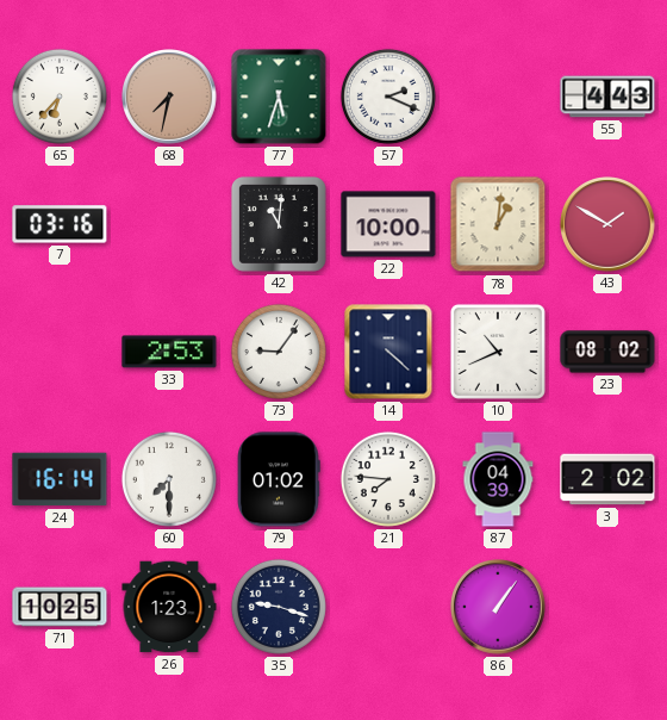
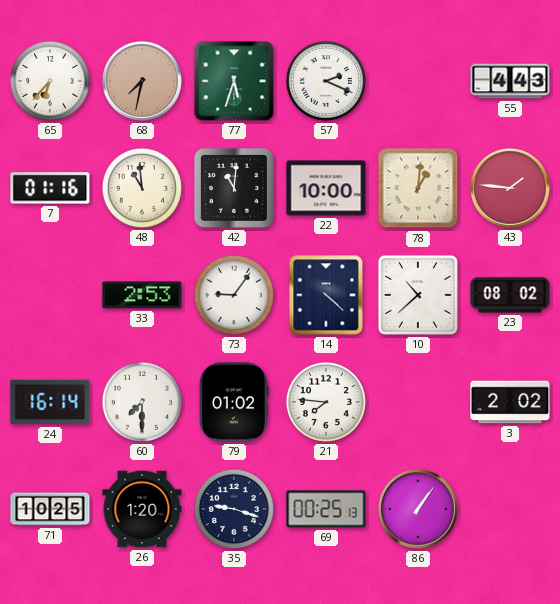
7: 03:16 -> 01:16
48: none -> 10:59
43: 1:50 -> 1:46
10: 10:41 -> 10:38
87: 04:39 -> none
26: 1:23 -> 1:20
69: none -> 00:25
